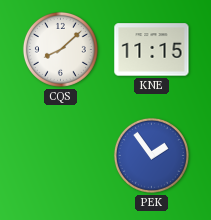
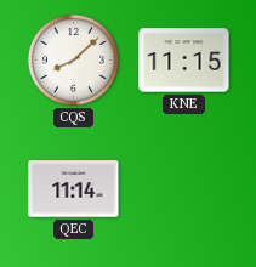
QEC: none -> 11:14
PEK: 1:54 -> none
